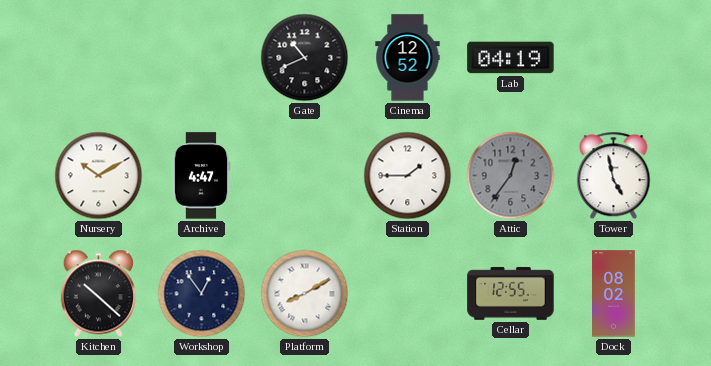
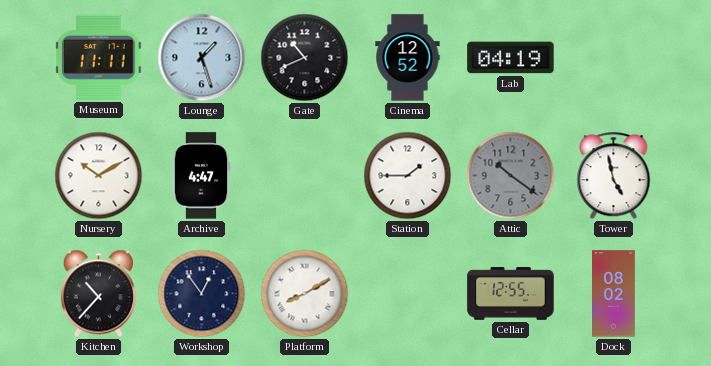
Museum: none -> 11:11
Lounge: none -> 1:27
Attic: 12:36 -> 10:21
Kitchen: 10:22 -> 10:37
